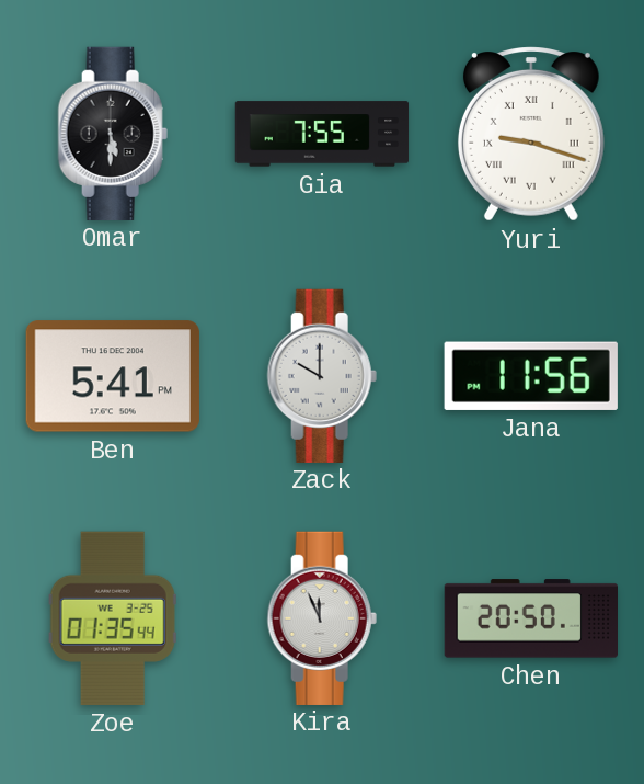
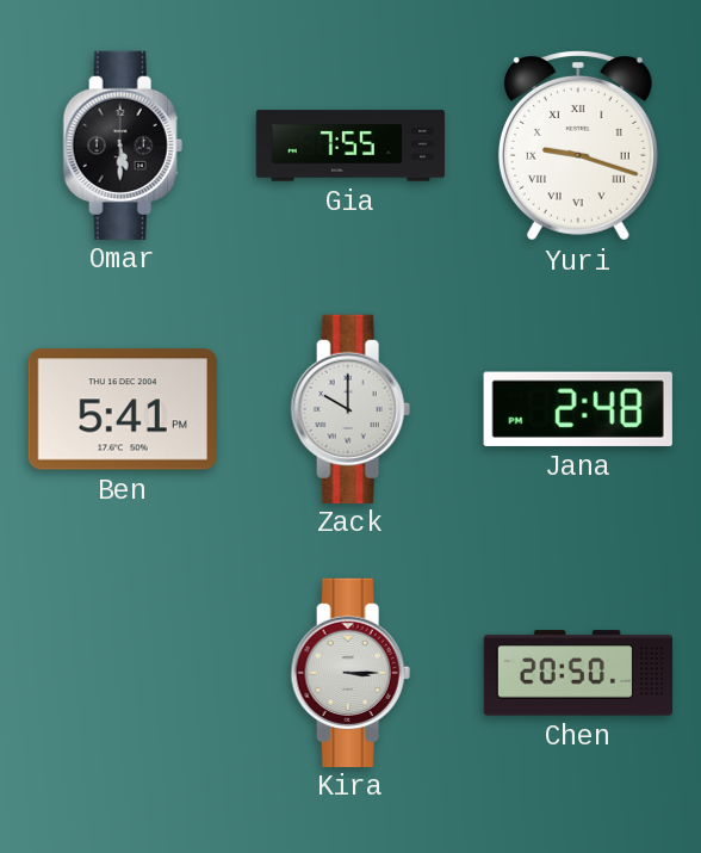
Jana: 11:56 -> 2:48
Zoe: 01:35 -> none
Kira: 11:56 -> 3:15
